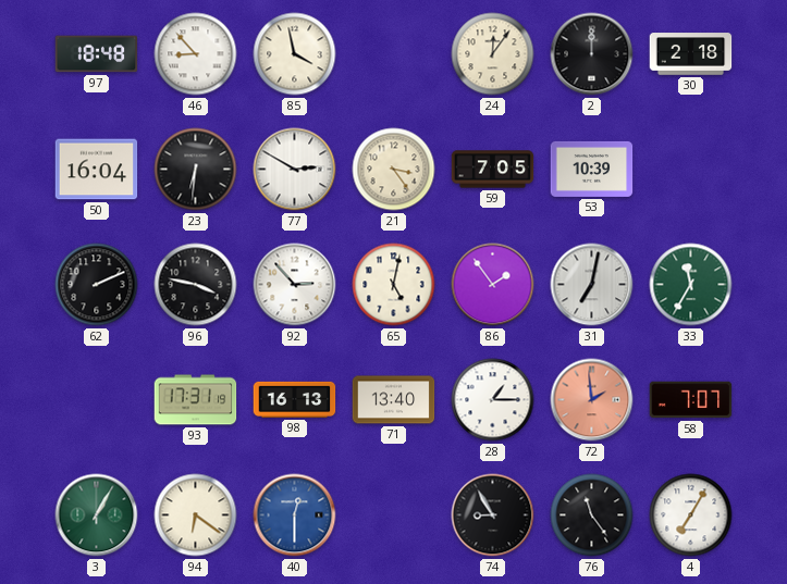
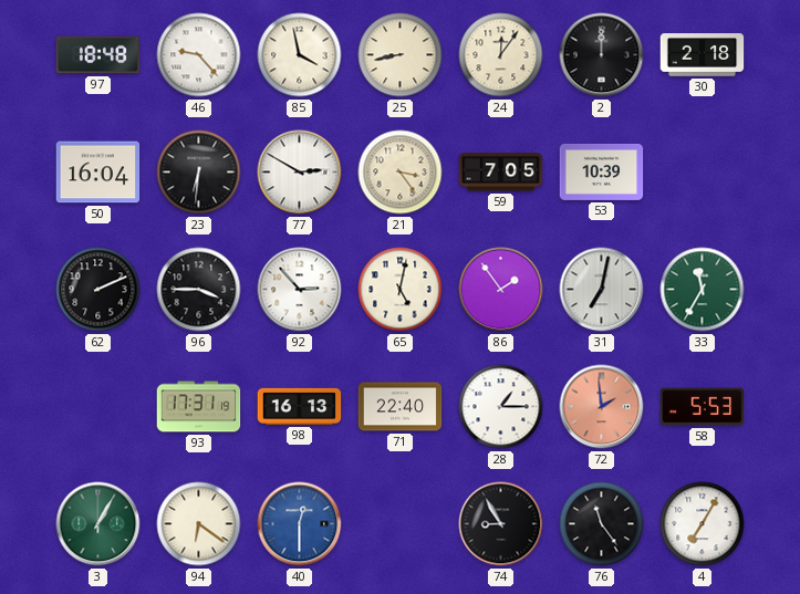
46: 8:53 -> 9:23
25: none -> 8:43
96: 3:47 -> 3:45
71: 13:40 -> 22:40
58: 7:07 -> 5:53
